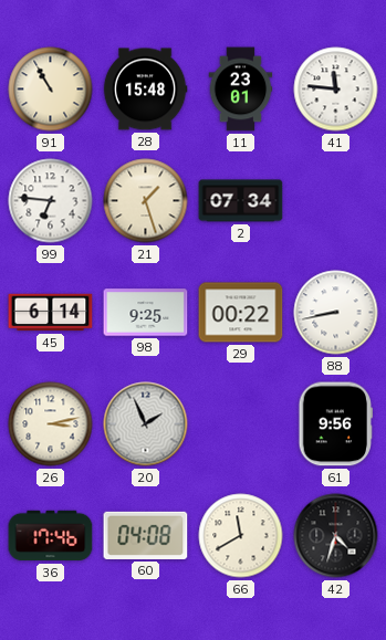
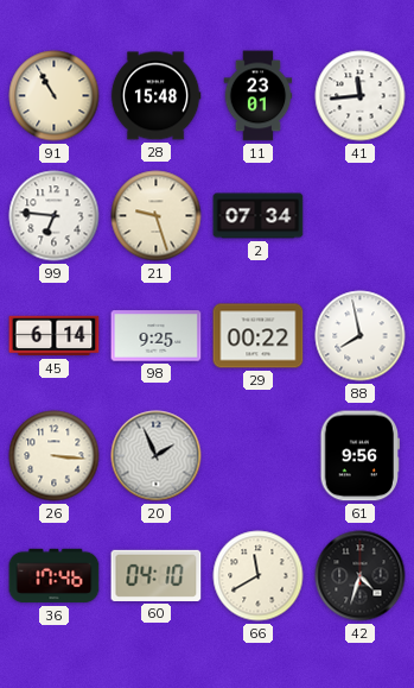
41: 11:46 -> 11:44
21: 1:27 -> 9:27
88: 8:43 -> 7:58
26: 3:13 -> 3:16
60: 04:08 -> 04:10
